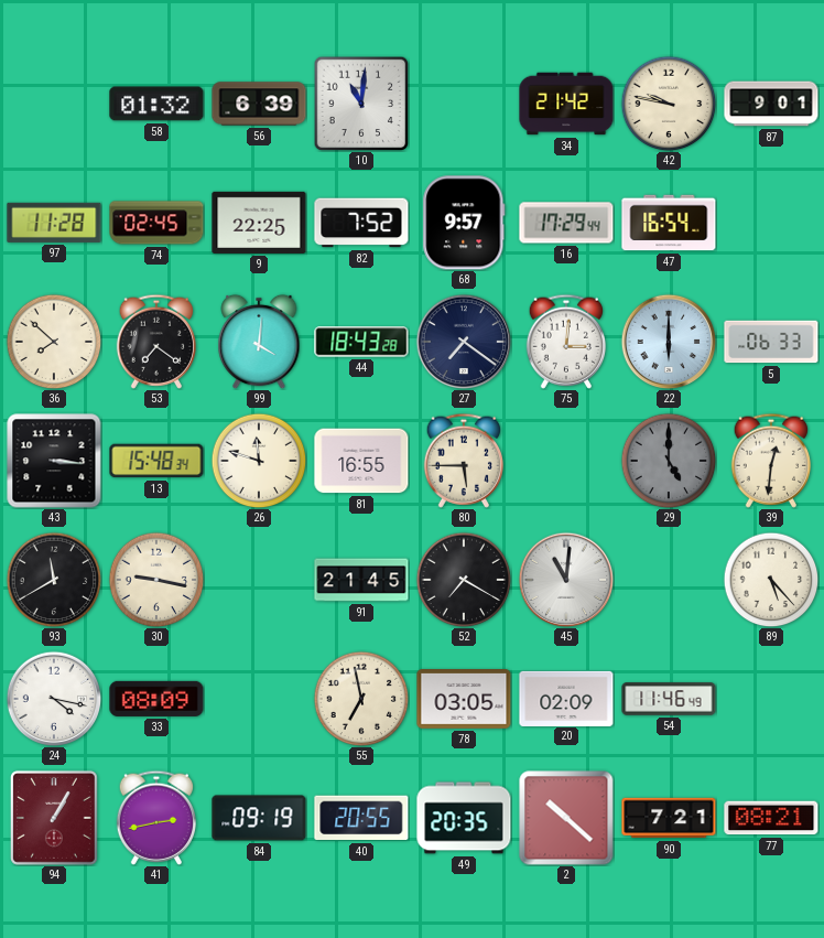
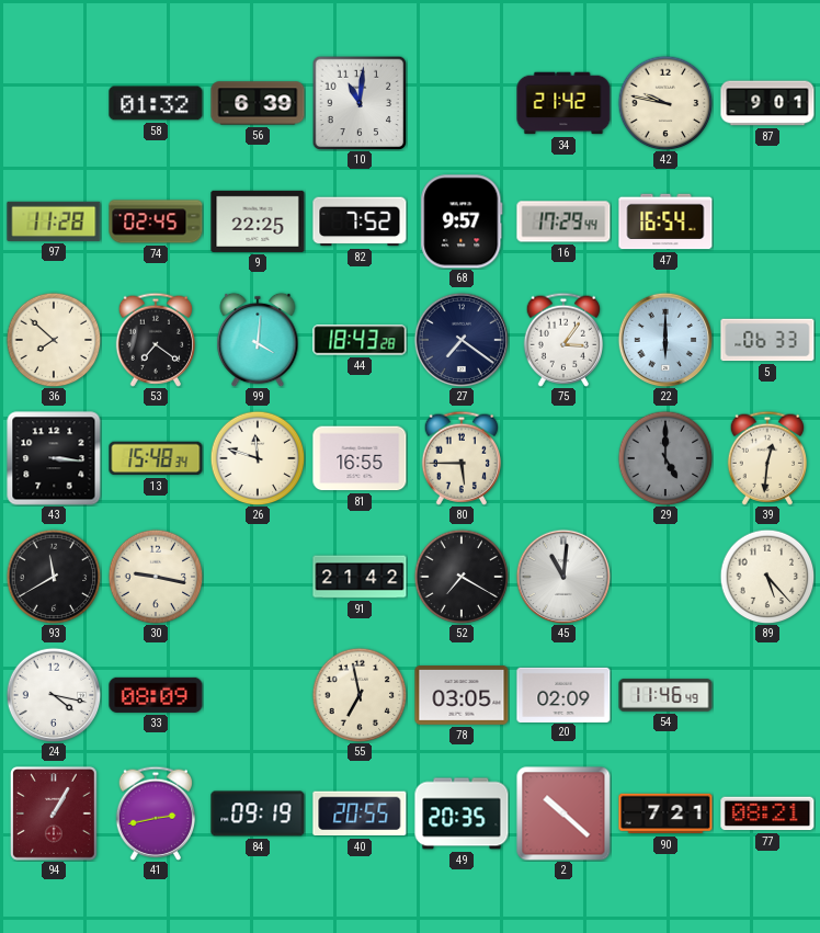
75: 3:01 -> 3:06
91: 21:45 -> 21:42
